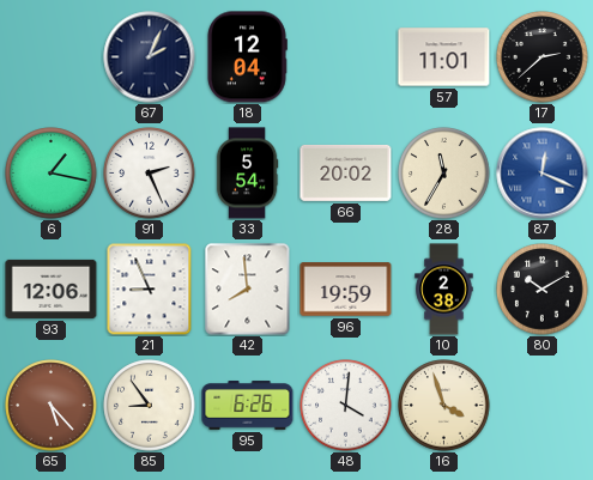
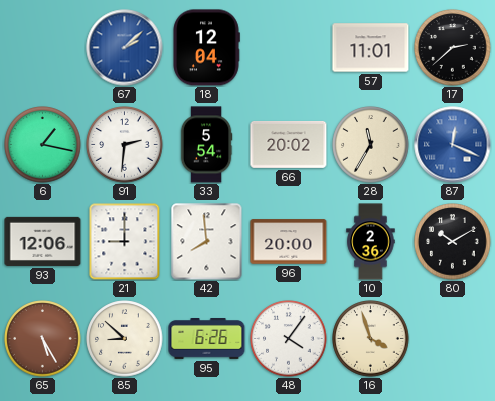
67: 2:04 -> 2:08
67 dial: navy -> blue
91: 2:26 -> 2:31
21: 8:56 -> 9:00
96: 19:59 -> 20:00
10: 2:38 -> 2:36
65: 5:23 -> 5:25
85: 8:54 -> 8:52
48: 4:01 -> 4:06
